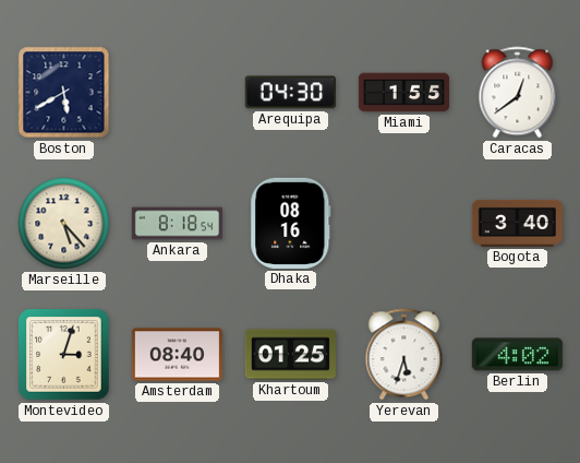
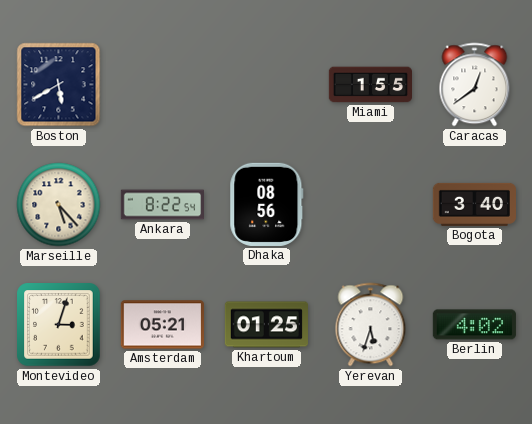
Arequipa: 04:30 -> none
Ankara: 8:18 -> 8:22
Dhaka: 08:16 -> 08:56
Amsterdam: 08:40 -> 05:21
